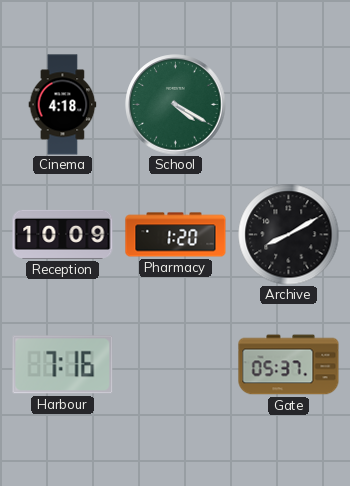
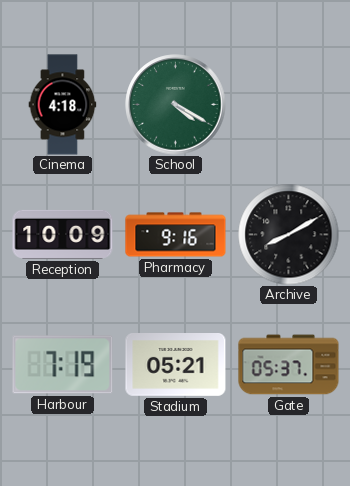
Pharmacy: 1:20 -> 9:16
Harbour: 7:16 -> 7:19
Stadium: none -> 05:21
